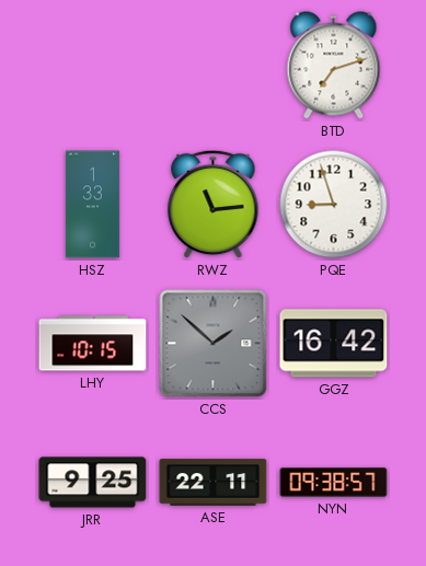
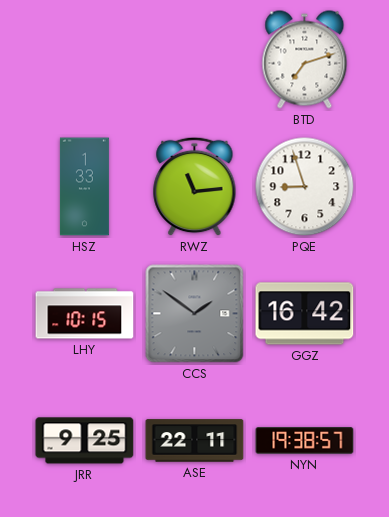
CCS: 1:52 -> 1:51
NYN: 09:38 -> 19:38
